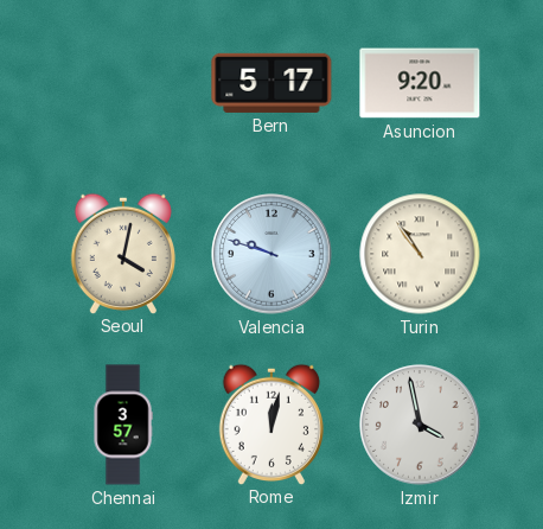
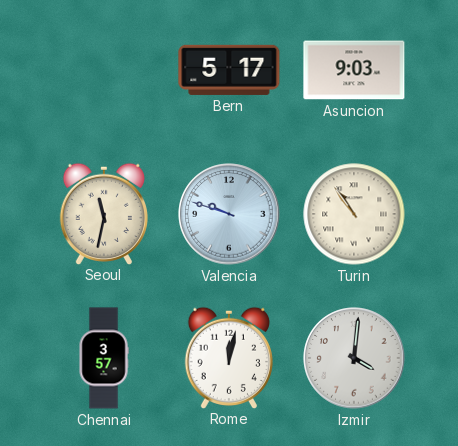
Asuncion: 9:20 -> 9:03
Seoul: 4:02 -> 11:32
Izmir: 3:58 -> 4:01
